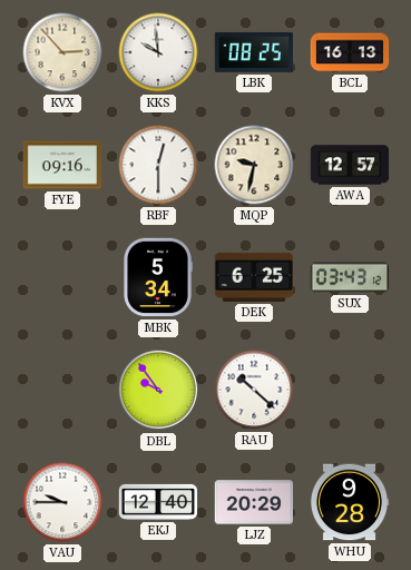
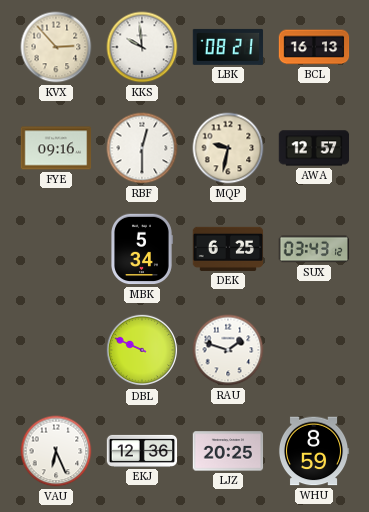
LBK: 08:25 -> 08:21
DBL: 9:54 -> 9:49
RAU: 10:22 -> 1:48
VAU: 9:45 -> 6:26
EKJ: 12:40 -> 12:36
LJZ: 20:29 -> 20:25
WHU: 9:28 -> 8:59
